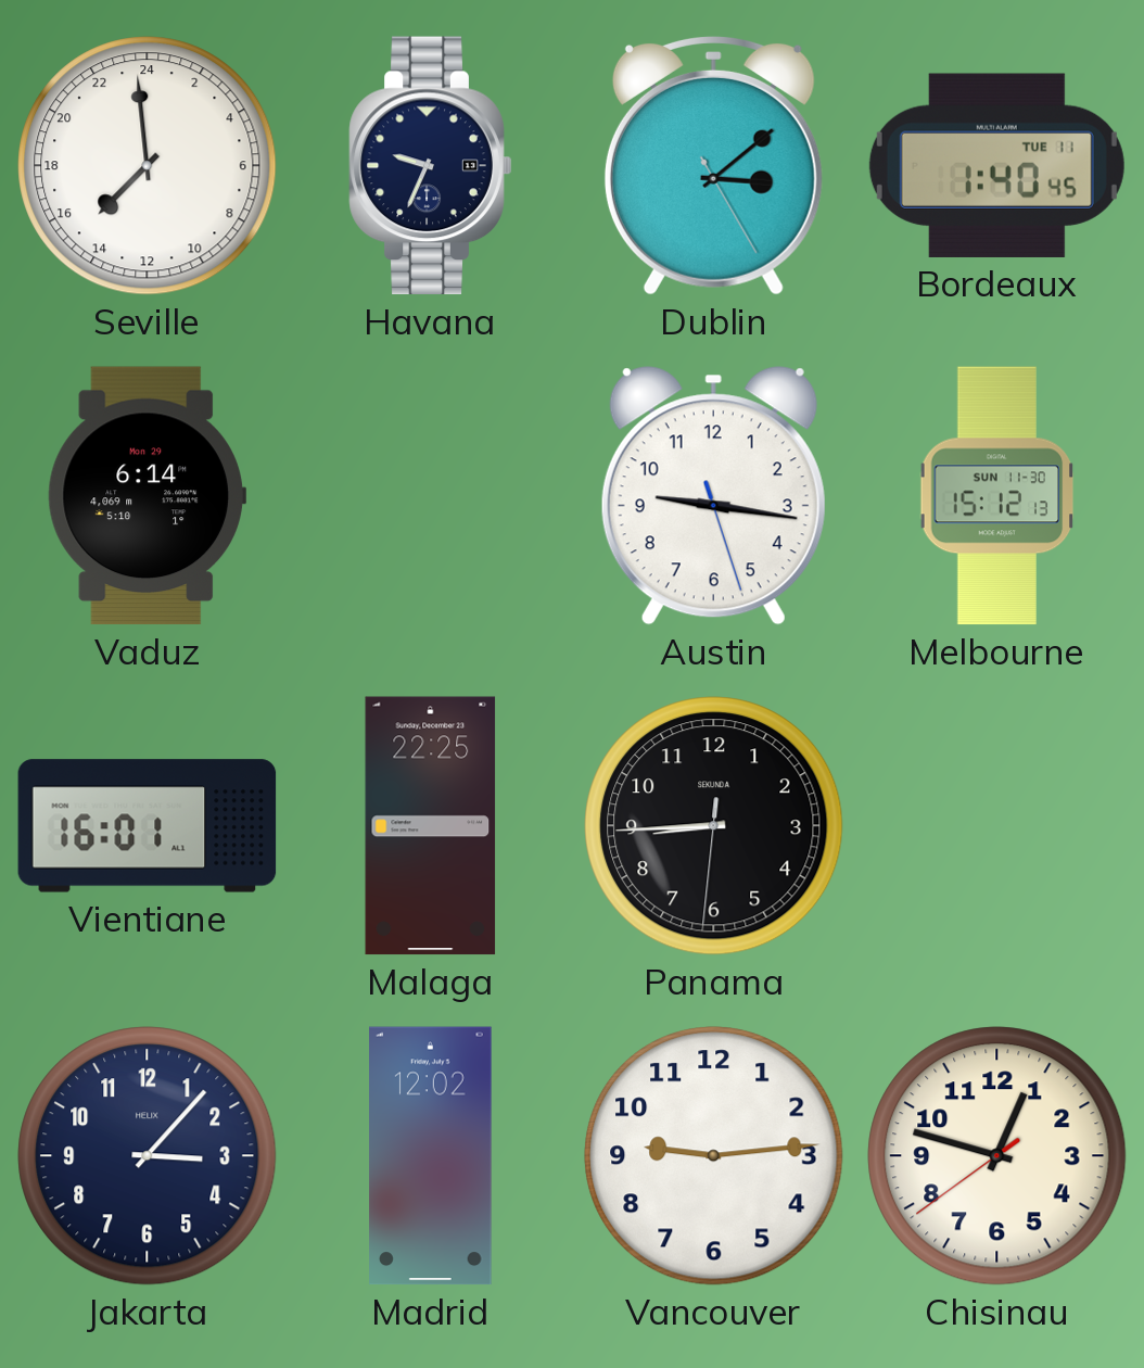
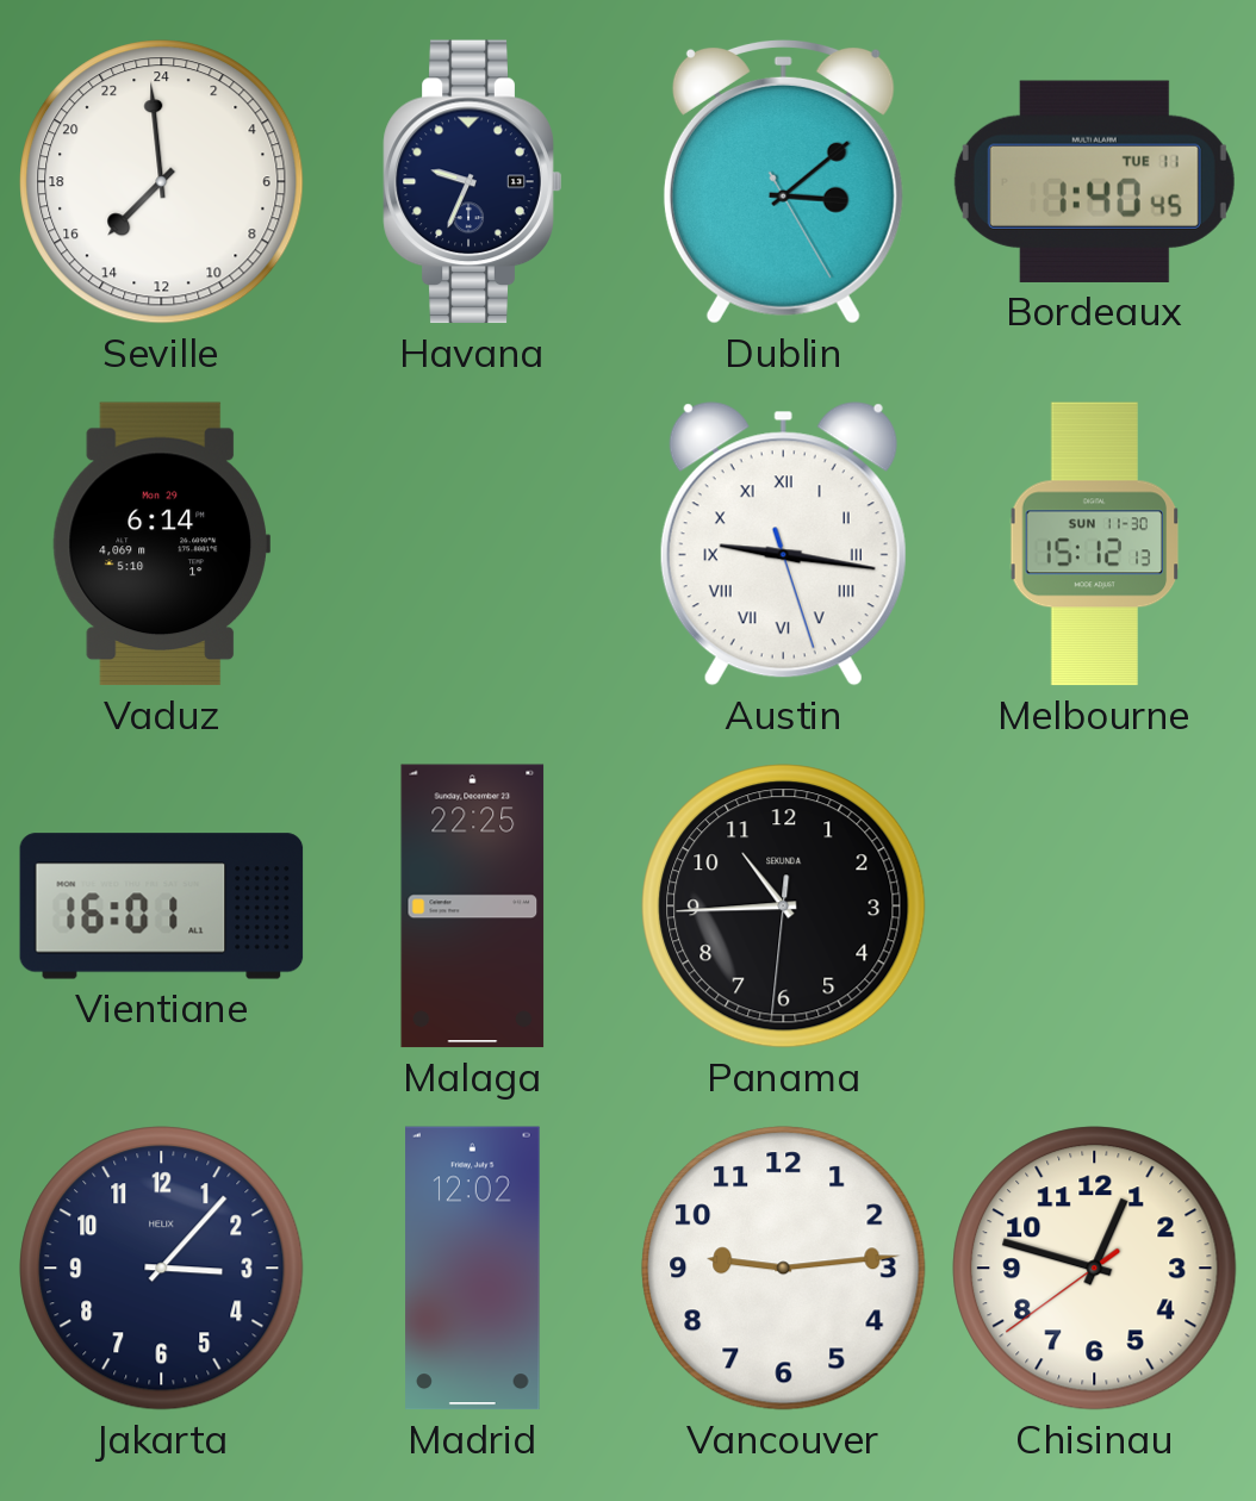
Austin numerals: Arabic -> Roman
Panama: 8:44 -> 10:44
